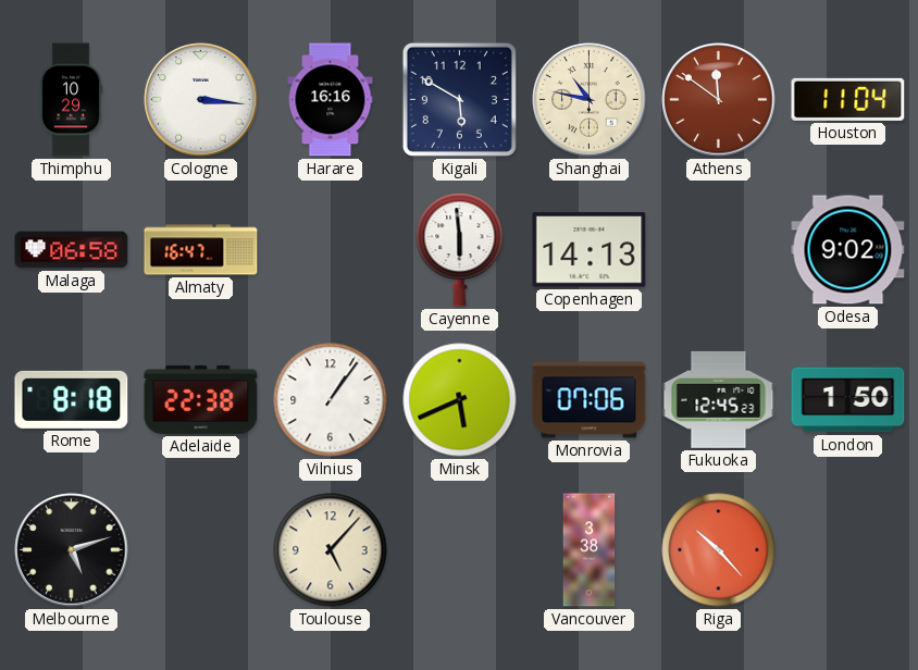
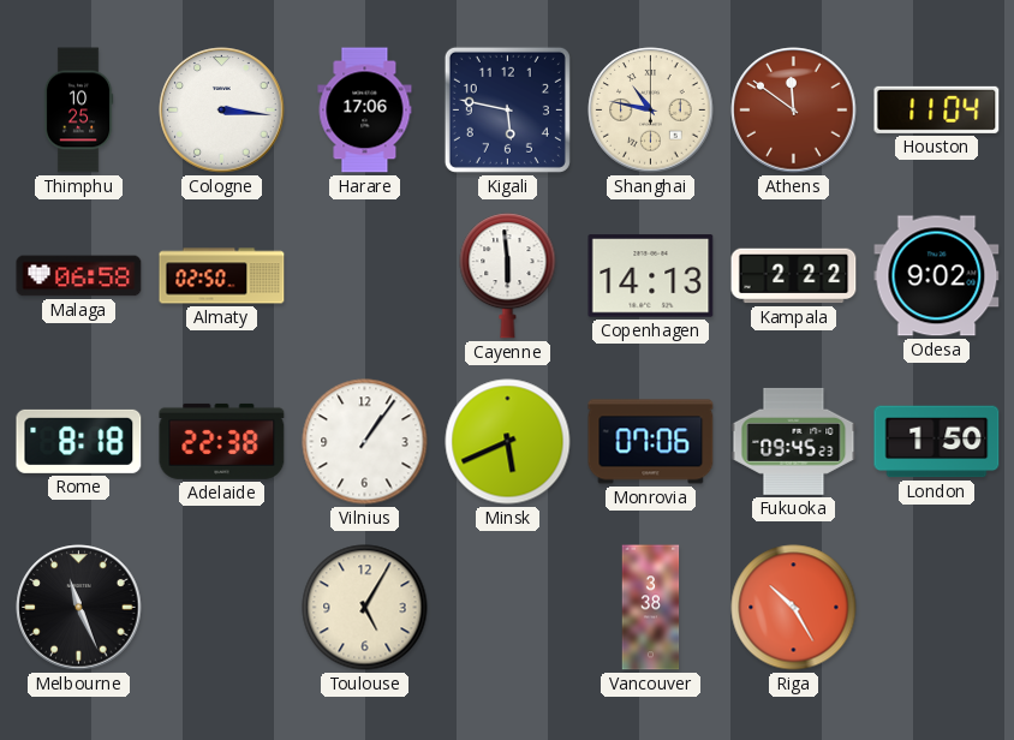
Thimphu: 10:29 -> 10:25
Harare: 16:16 -> 17:06
Kigali: 5:50 -> 5:47
Almaty: 16:47 -> 02:50
Kampala: none -> 2:22
Fukuoka: 12:45 -> 09:45
Melbourne: 5:12 -> 11:26
Toulouse: 5:07 -> 5:05
Riga: 10:23 -> 10:25
